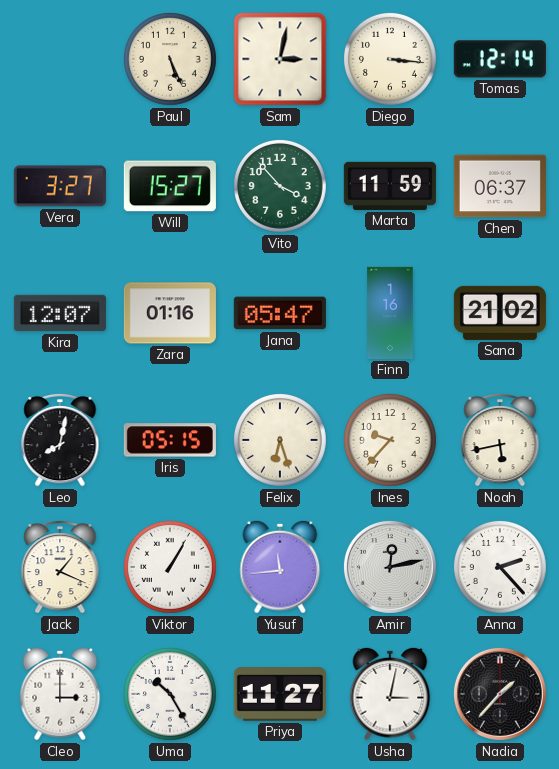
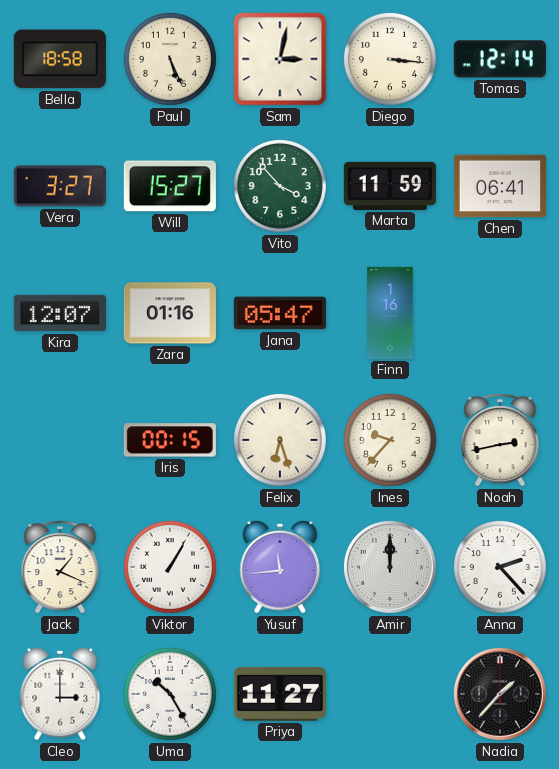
Bella: none -> 18:58
Chen: 06:37 -> 06:41
Sana: 21:02 -> none
Leo: 8:02 -> none
Iris: 05:15 -> 00:15
Noah: 5:43 -> 2:43
Amir: 12:13 -> 12:00
Usha: 3:02 -> none
